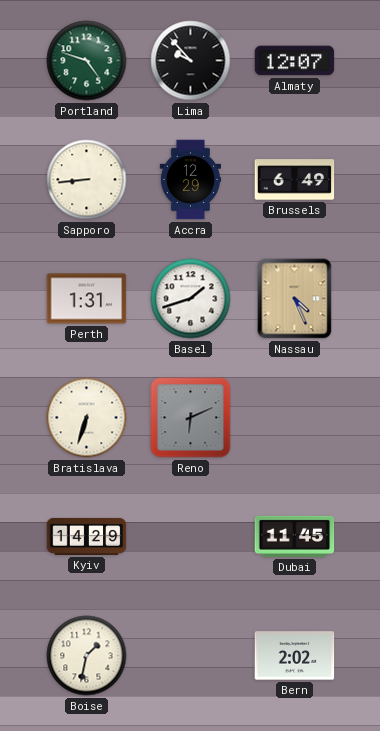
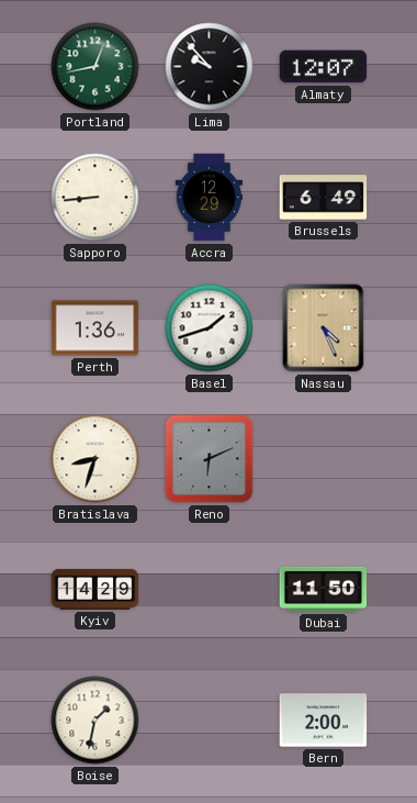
Portland: 4:48 -> 12:43
Perth: 1:31 -> 1:36
Bratislava: 6:33 -> 8:33
Dubai: 11:45 -> 11:50
Bern: 2:02 -> 2:00
